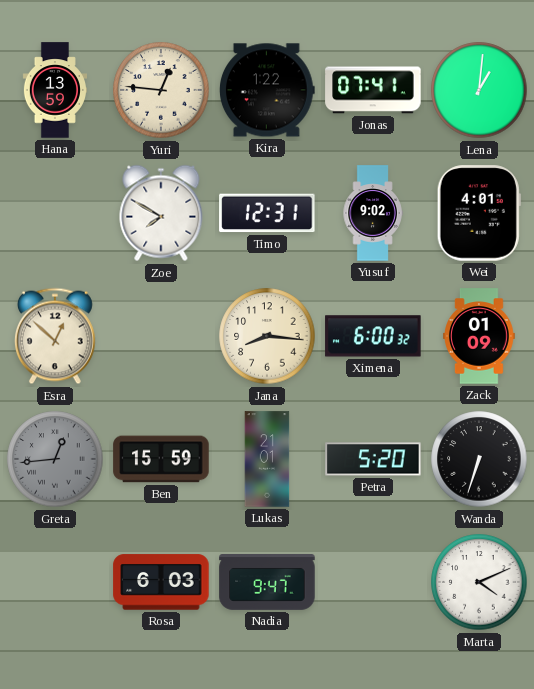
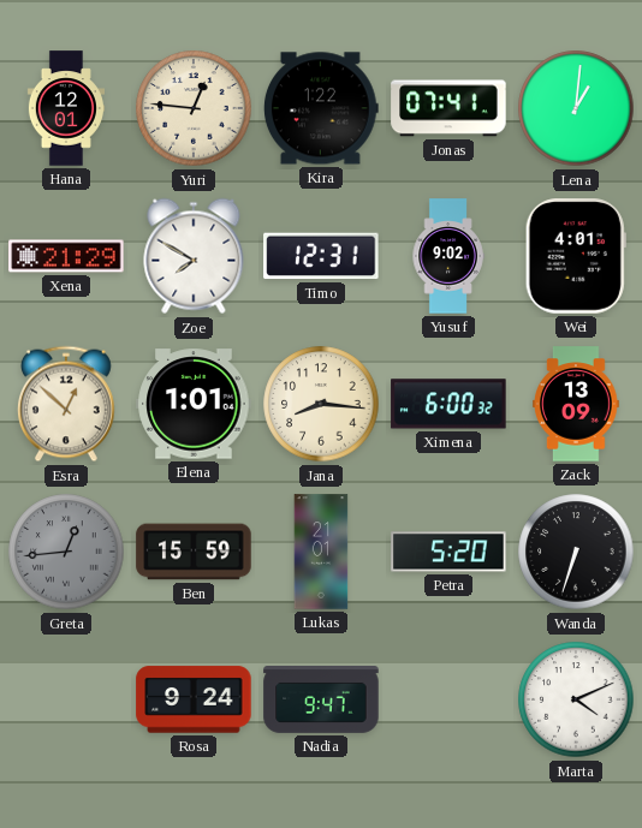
Hana: 13:59 -> 12:01
Xena: none -> 21:29
Elena: none -> 1:01
Zack: 01:09 -> 13:09
Rosa: 6:03 -> 9:24
